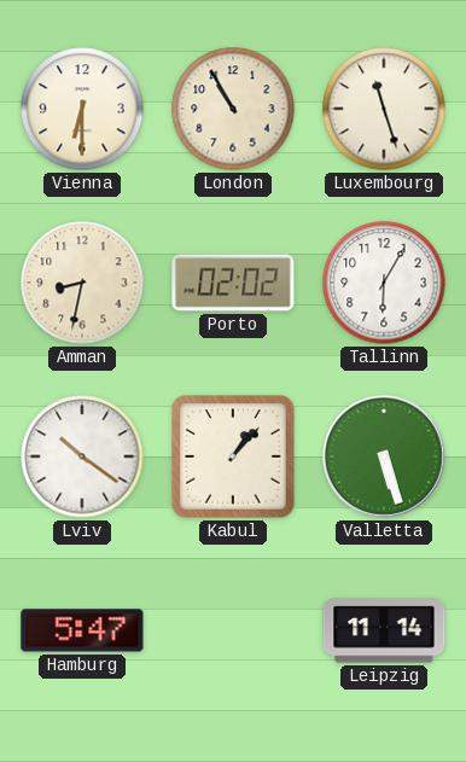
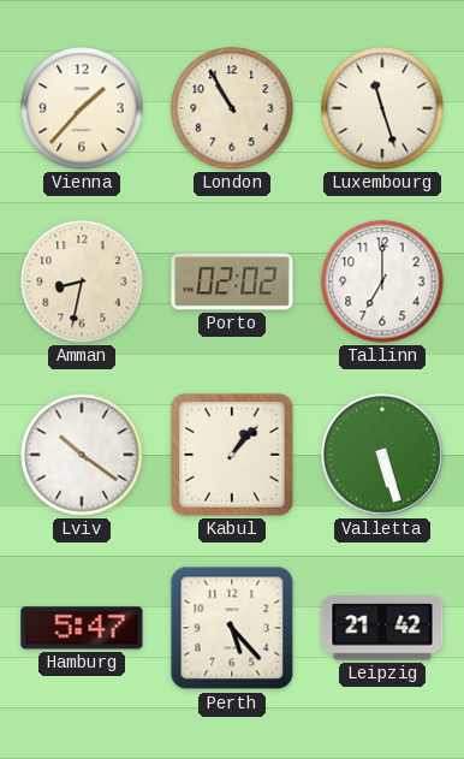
Vienna: 6:30 -> 1:37
Tallinn: 6:05 -> 7:00
Perth: none -> 5:23
Leipzig: 11:14 -> 21:42
